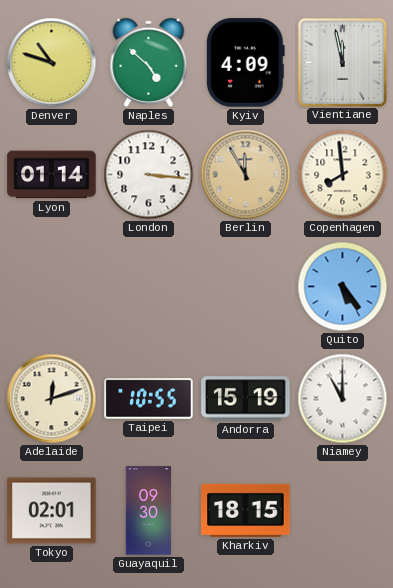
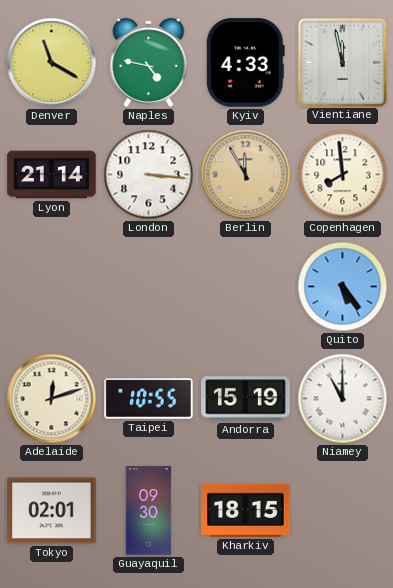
Denver: 10:48 -> 11:20
Naples: 4:52 -> 4:47
Kyiv: 4:09 -> 4:33
Lyon: 01:14 -> 21:14
